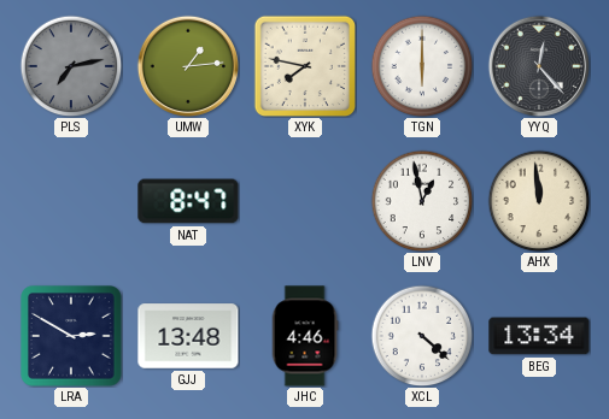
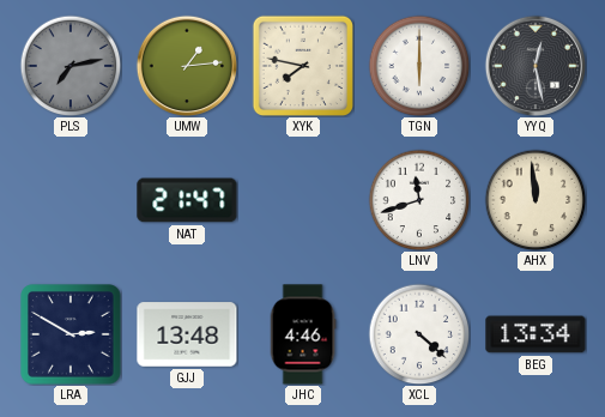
YYQ: 12:23 -> 12:28
NAT: 8:47 -> 21:47
LNV: 12:58 -> 11:42
